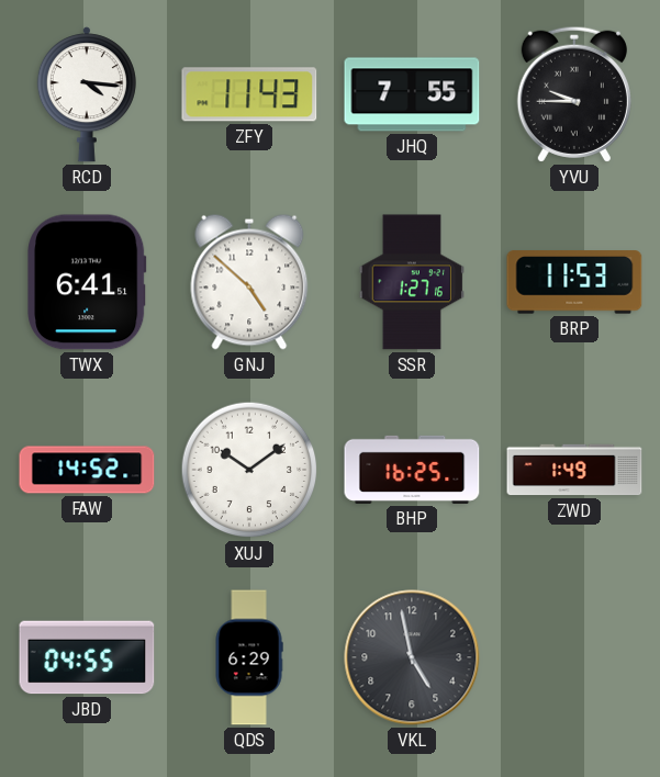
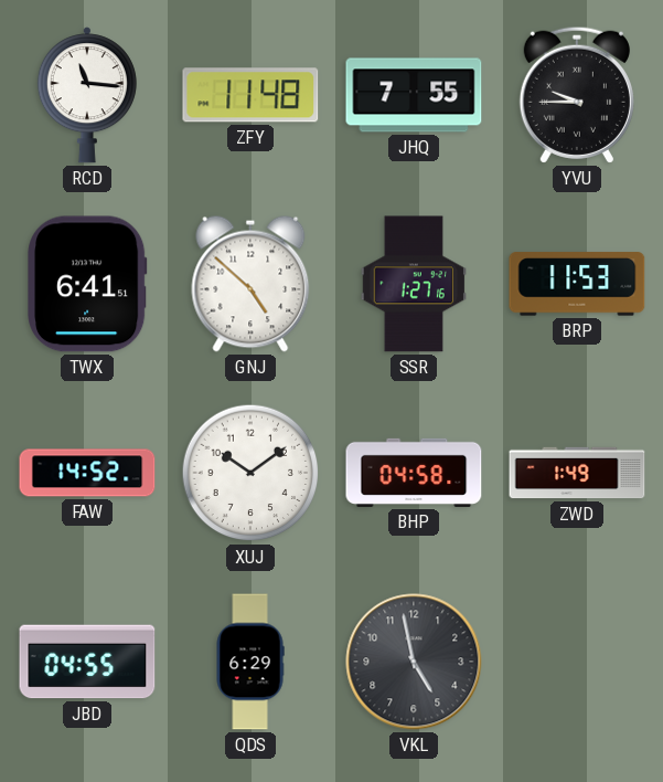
RCD: 4:16 -> 11:16
ZFY: 11:43 -> 11:48
BHP: 16:25 -> 04:58
